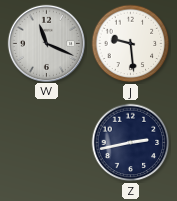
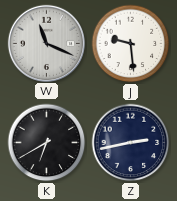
K: none -> 6:40
